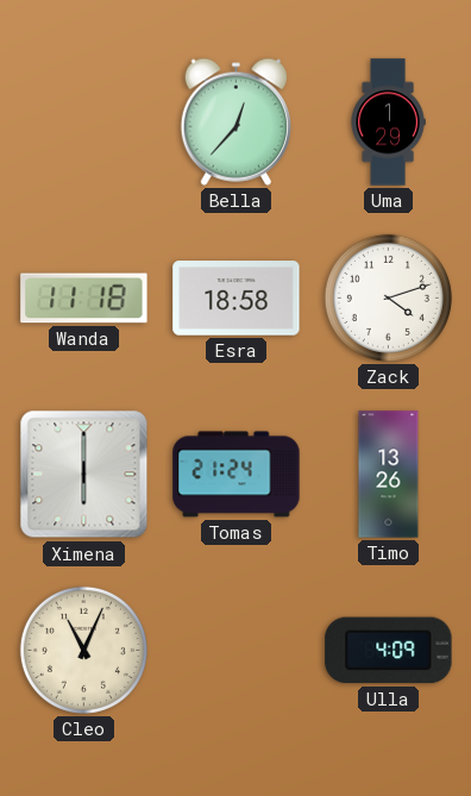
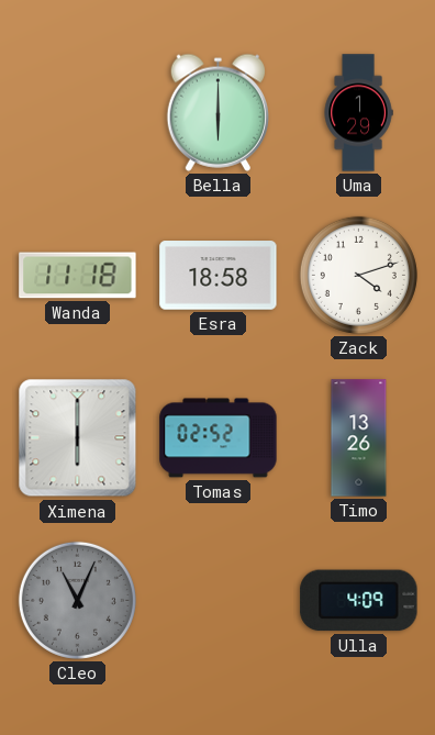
Bella: 12:37 -> 6:00
Tomas: 21:24 -> 02:52
Cleo dial: cream -> grey
